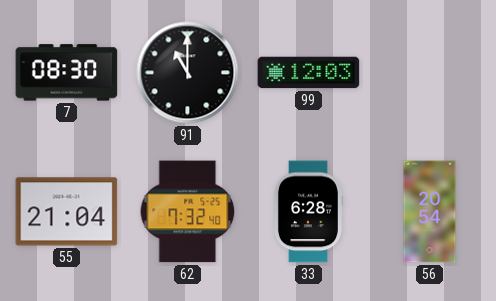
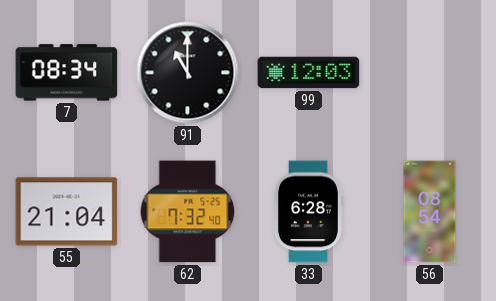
7: 08:30 -> 08:34
56: 20:54 -> 08:54
